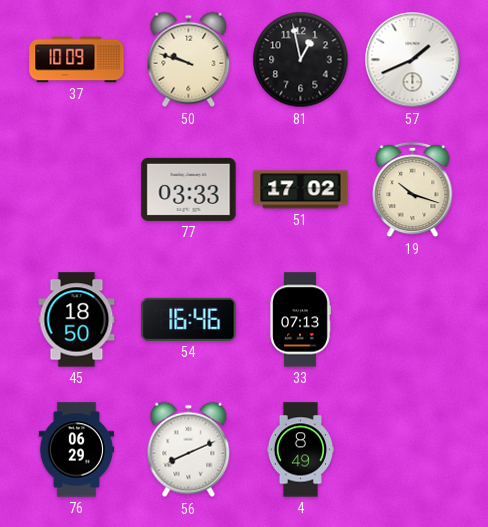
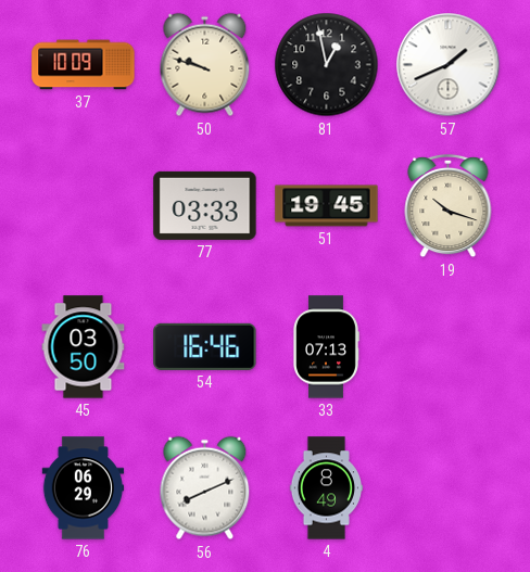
51: 17:02 -> 19:45
45: 18:50 -> 03:50
